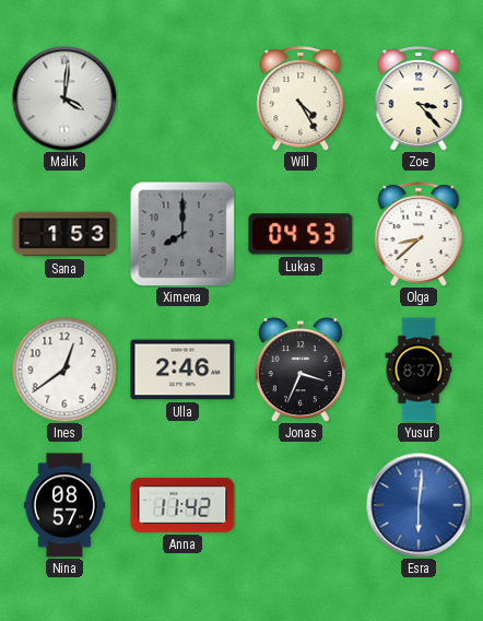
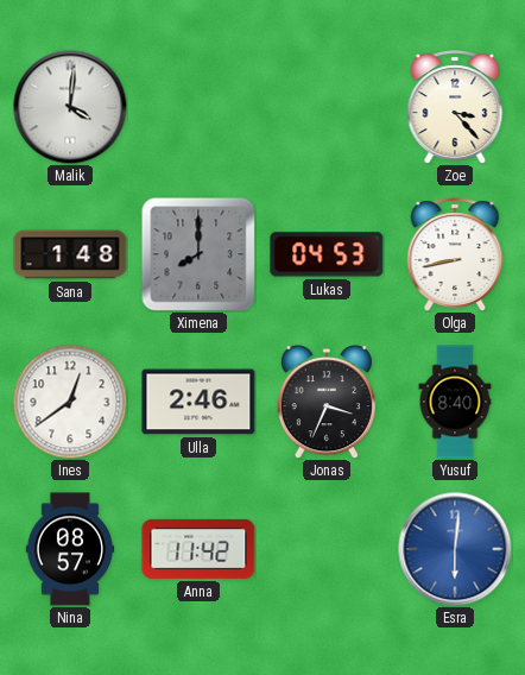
Will: 4:25 -> none
Sana: 1:53 -> 1:48
Olga: 8:38 -> 8:43
Yusuf: 8:37 -> 8:40
